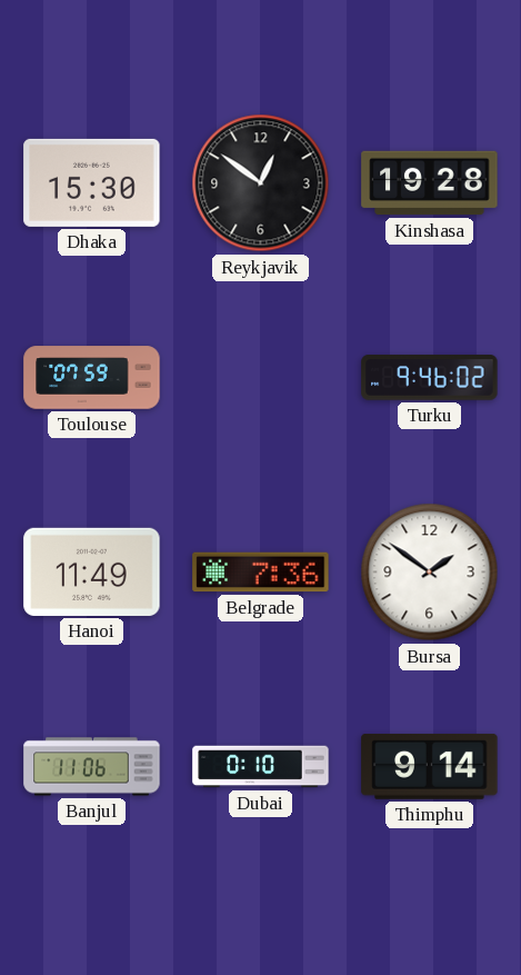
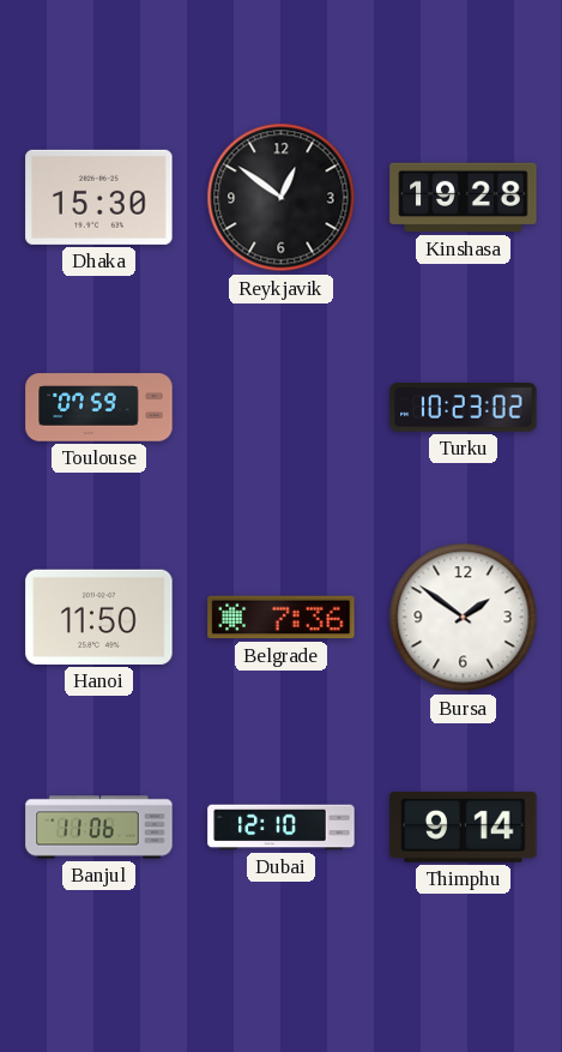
Turku: 9:46 -> 10:23
Hanoi: 11:49 -> 11:50
Dubai: 0:10 -> 12:10
